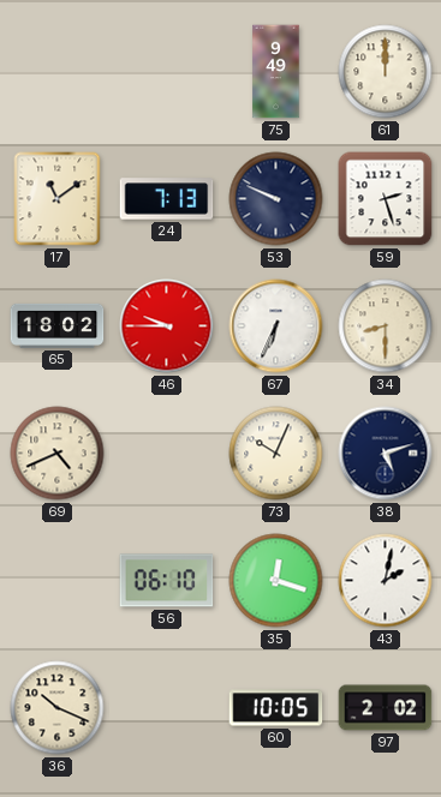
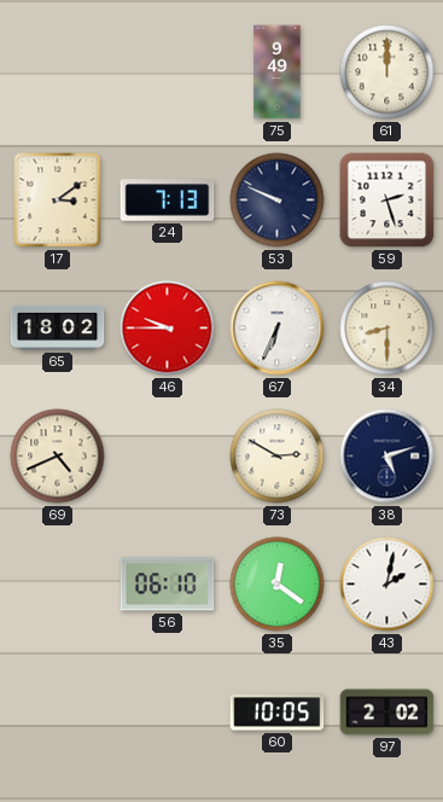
17: 11:09 -> 3:09
73: 10:04 -> 2:50
35: 12:18 -> 12:21
36: 10:19 -> none
